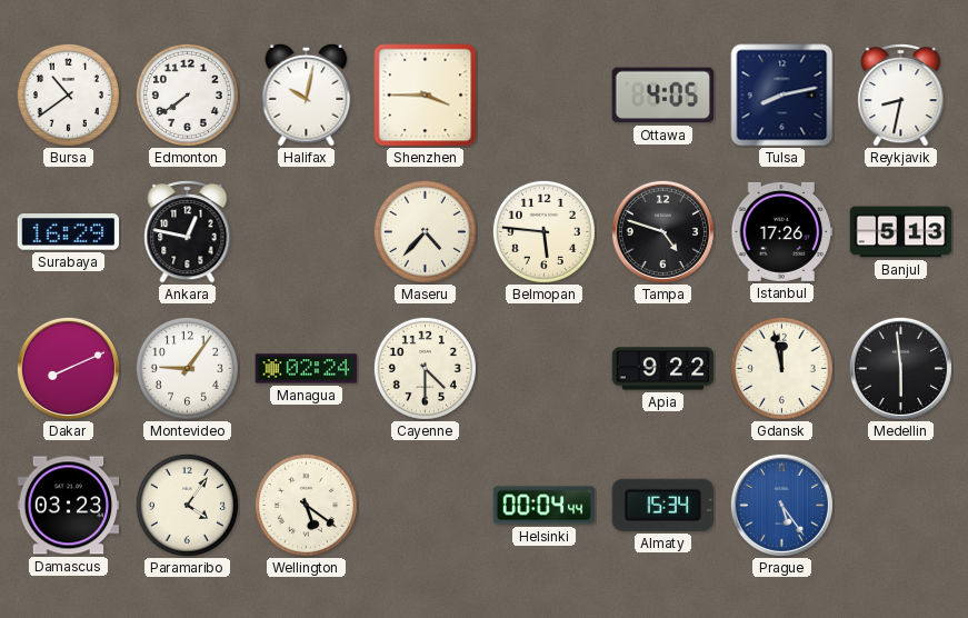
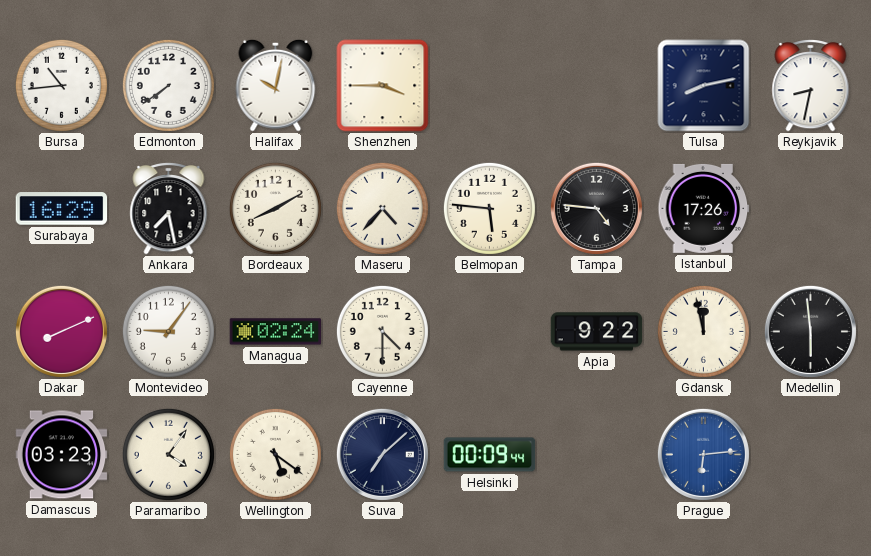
Bursa: 10:39 -> 10:44
Ottawa: 4:05 -> none
Ankara: 12:47 -> 7:28
Bordeaux: none -> 8:10
Tampa: 4:48 -> 4:46
Banjul: 5:13 -> none
Suva: none -> 7:08
Helsinki: 00:04 -> 00:09
Almaty: 15:34 -> none
Prague: 5:24 -> 6:14
